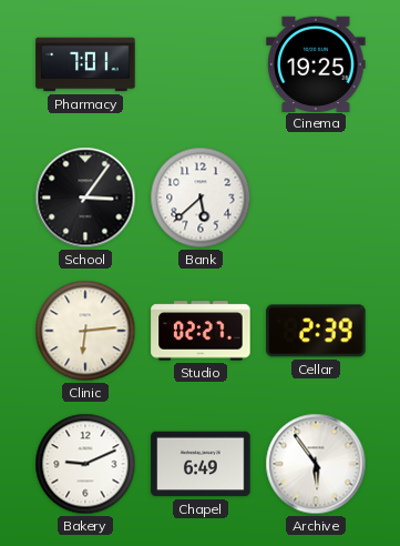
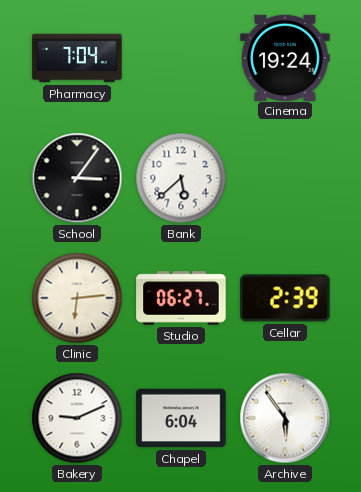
Pharmacy: 7:01 -> 7:04
Cinema: 19:25 -> 19:24
Studio: 02:27 -> 06:27
Chapel: 6:49 -> 6:04
